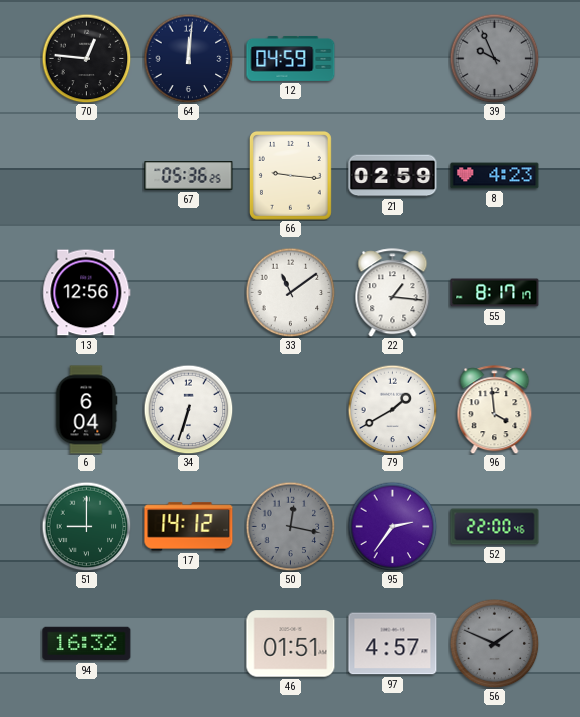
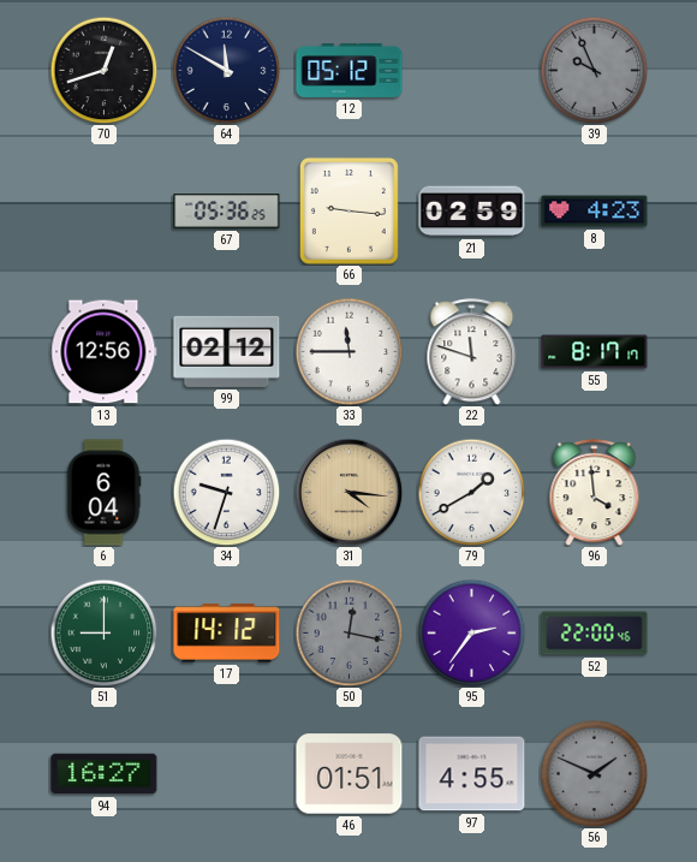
70: 12:46 -> 12:42
64: 12:01 -> 11:50
12: 04:59 -> 05:12
99: none -> 02:12
33: 11:09 -> 11:45
22: 1:16 -> 11:48
34: 6:33 -> 9:33
31: none -> 4:16
94: 16:32 -> 16:27
97: 4:57 -> 4:55
